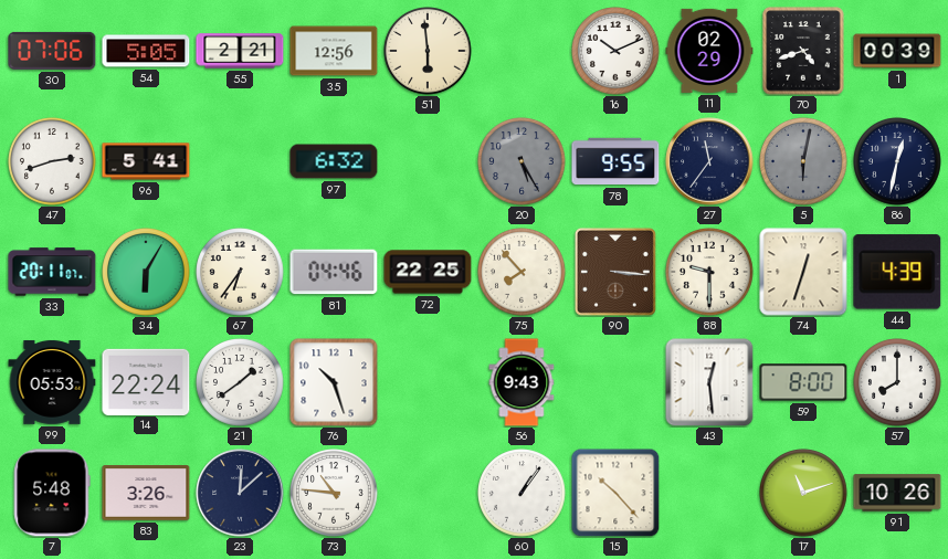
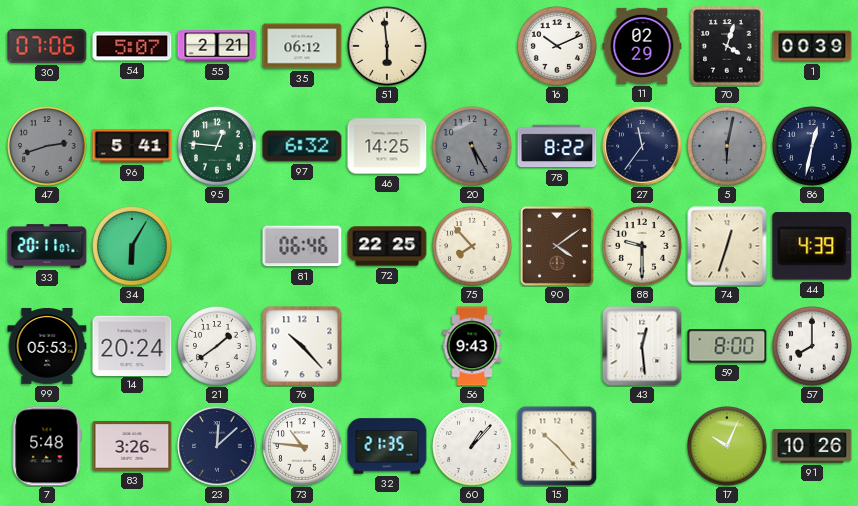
54: 5:05 -> 5:07
35: 12:56 -> 06:12
70: 4:42 -> 4:03
47 dial: white -> grey
95: none -> 12:46
46: none -> 14:25
78: 9:55 -> 8:22
67: 6:36 -> none
81: 04:46 -> 06:46
90: 3:16 -> 4:09
14: 22:24 -> 20:24
76: 10:27 -> 10:23
32: none -> 21:35
60: 1:06 -> 1:07
17: 11:12 -> 10:04
